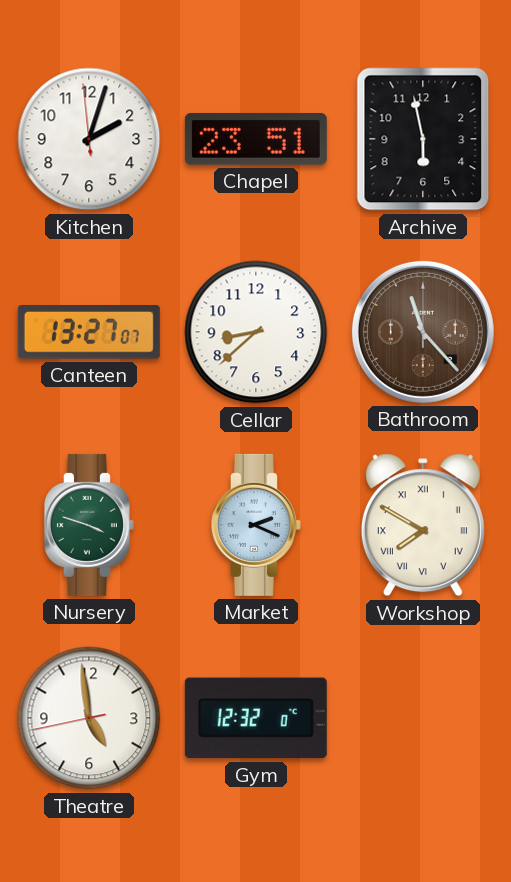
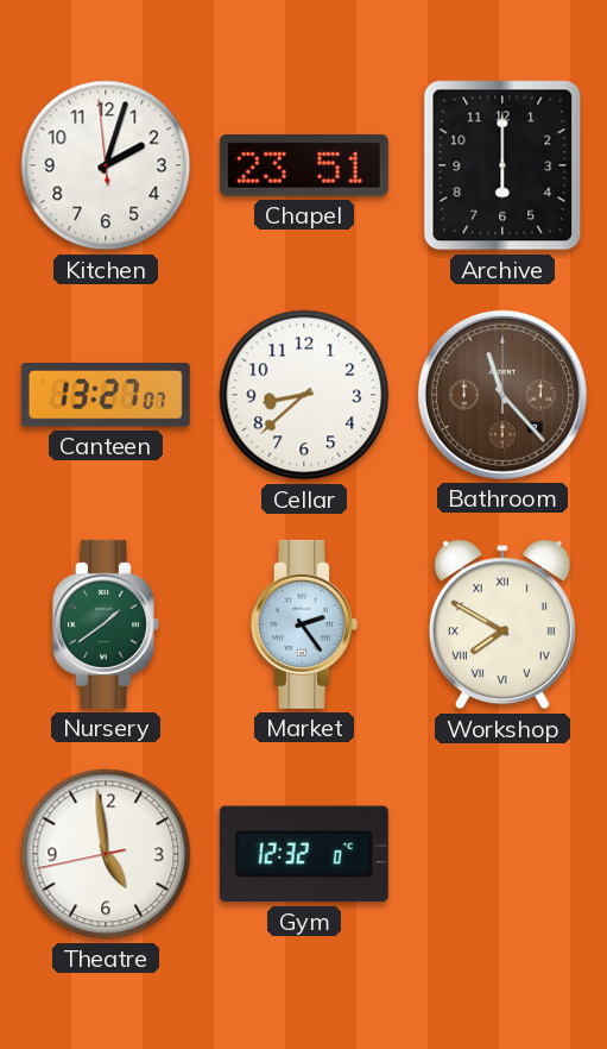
Archive: 5:58 -> 6:00
Nursery: 3:48 -> 1:39
Market: 2:19 -> 2:24
